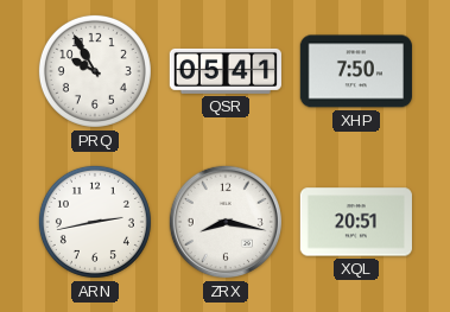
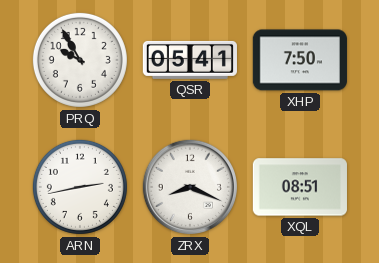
ZRX: 8:17 -> 8:19
XQL: 20:51 -> 08:51
